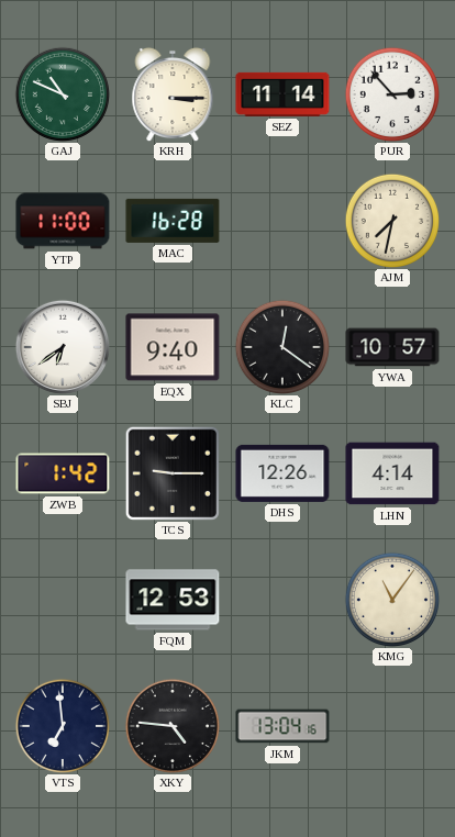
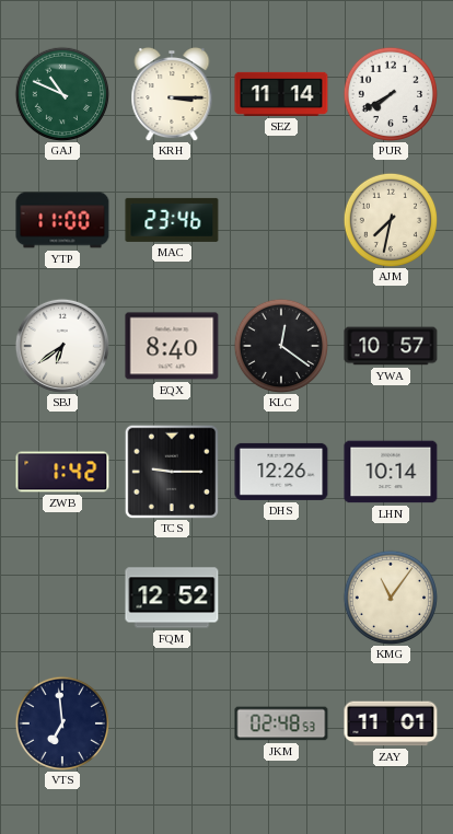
PUR: 2:53 -> 7:40
MAC: 16:28 -> 23:46
EQX: 9:40 -> 8:40
LHN: 4:14 -> 10:14
FQM: 12:53 -> 12:52
XKY: 4:46 -> none
JKM: 13:04 -> 02:48
ZAY: none -> 11:01
